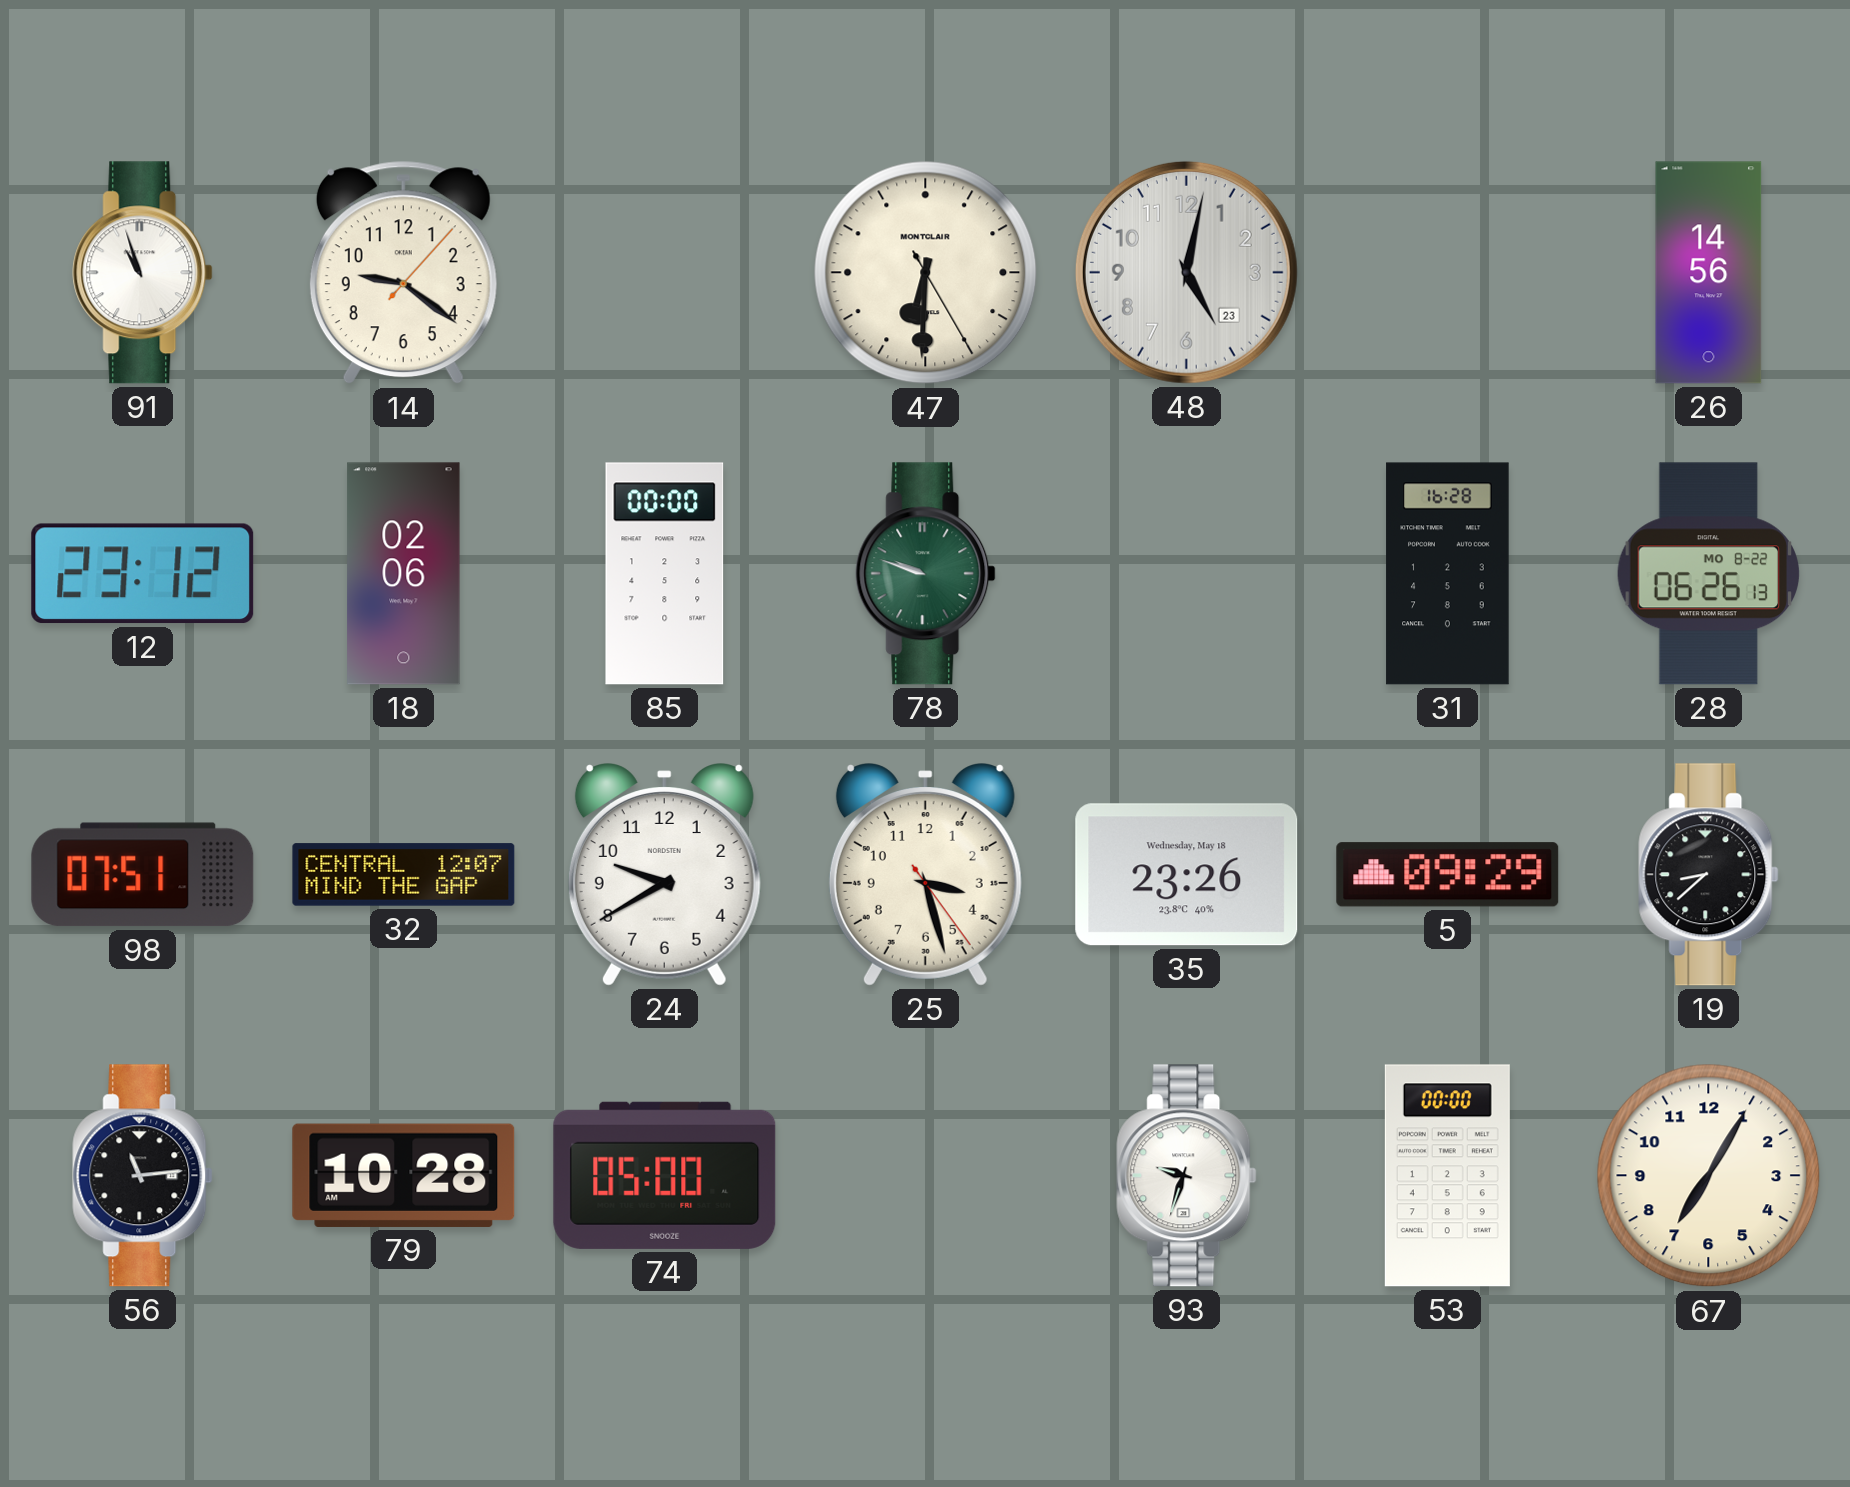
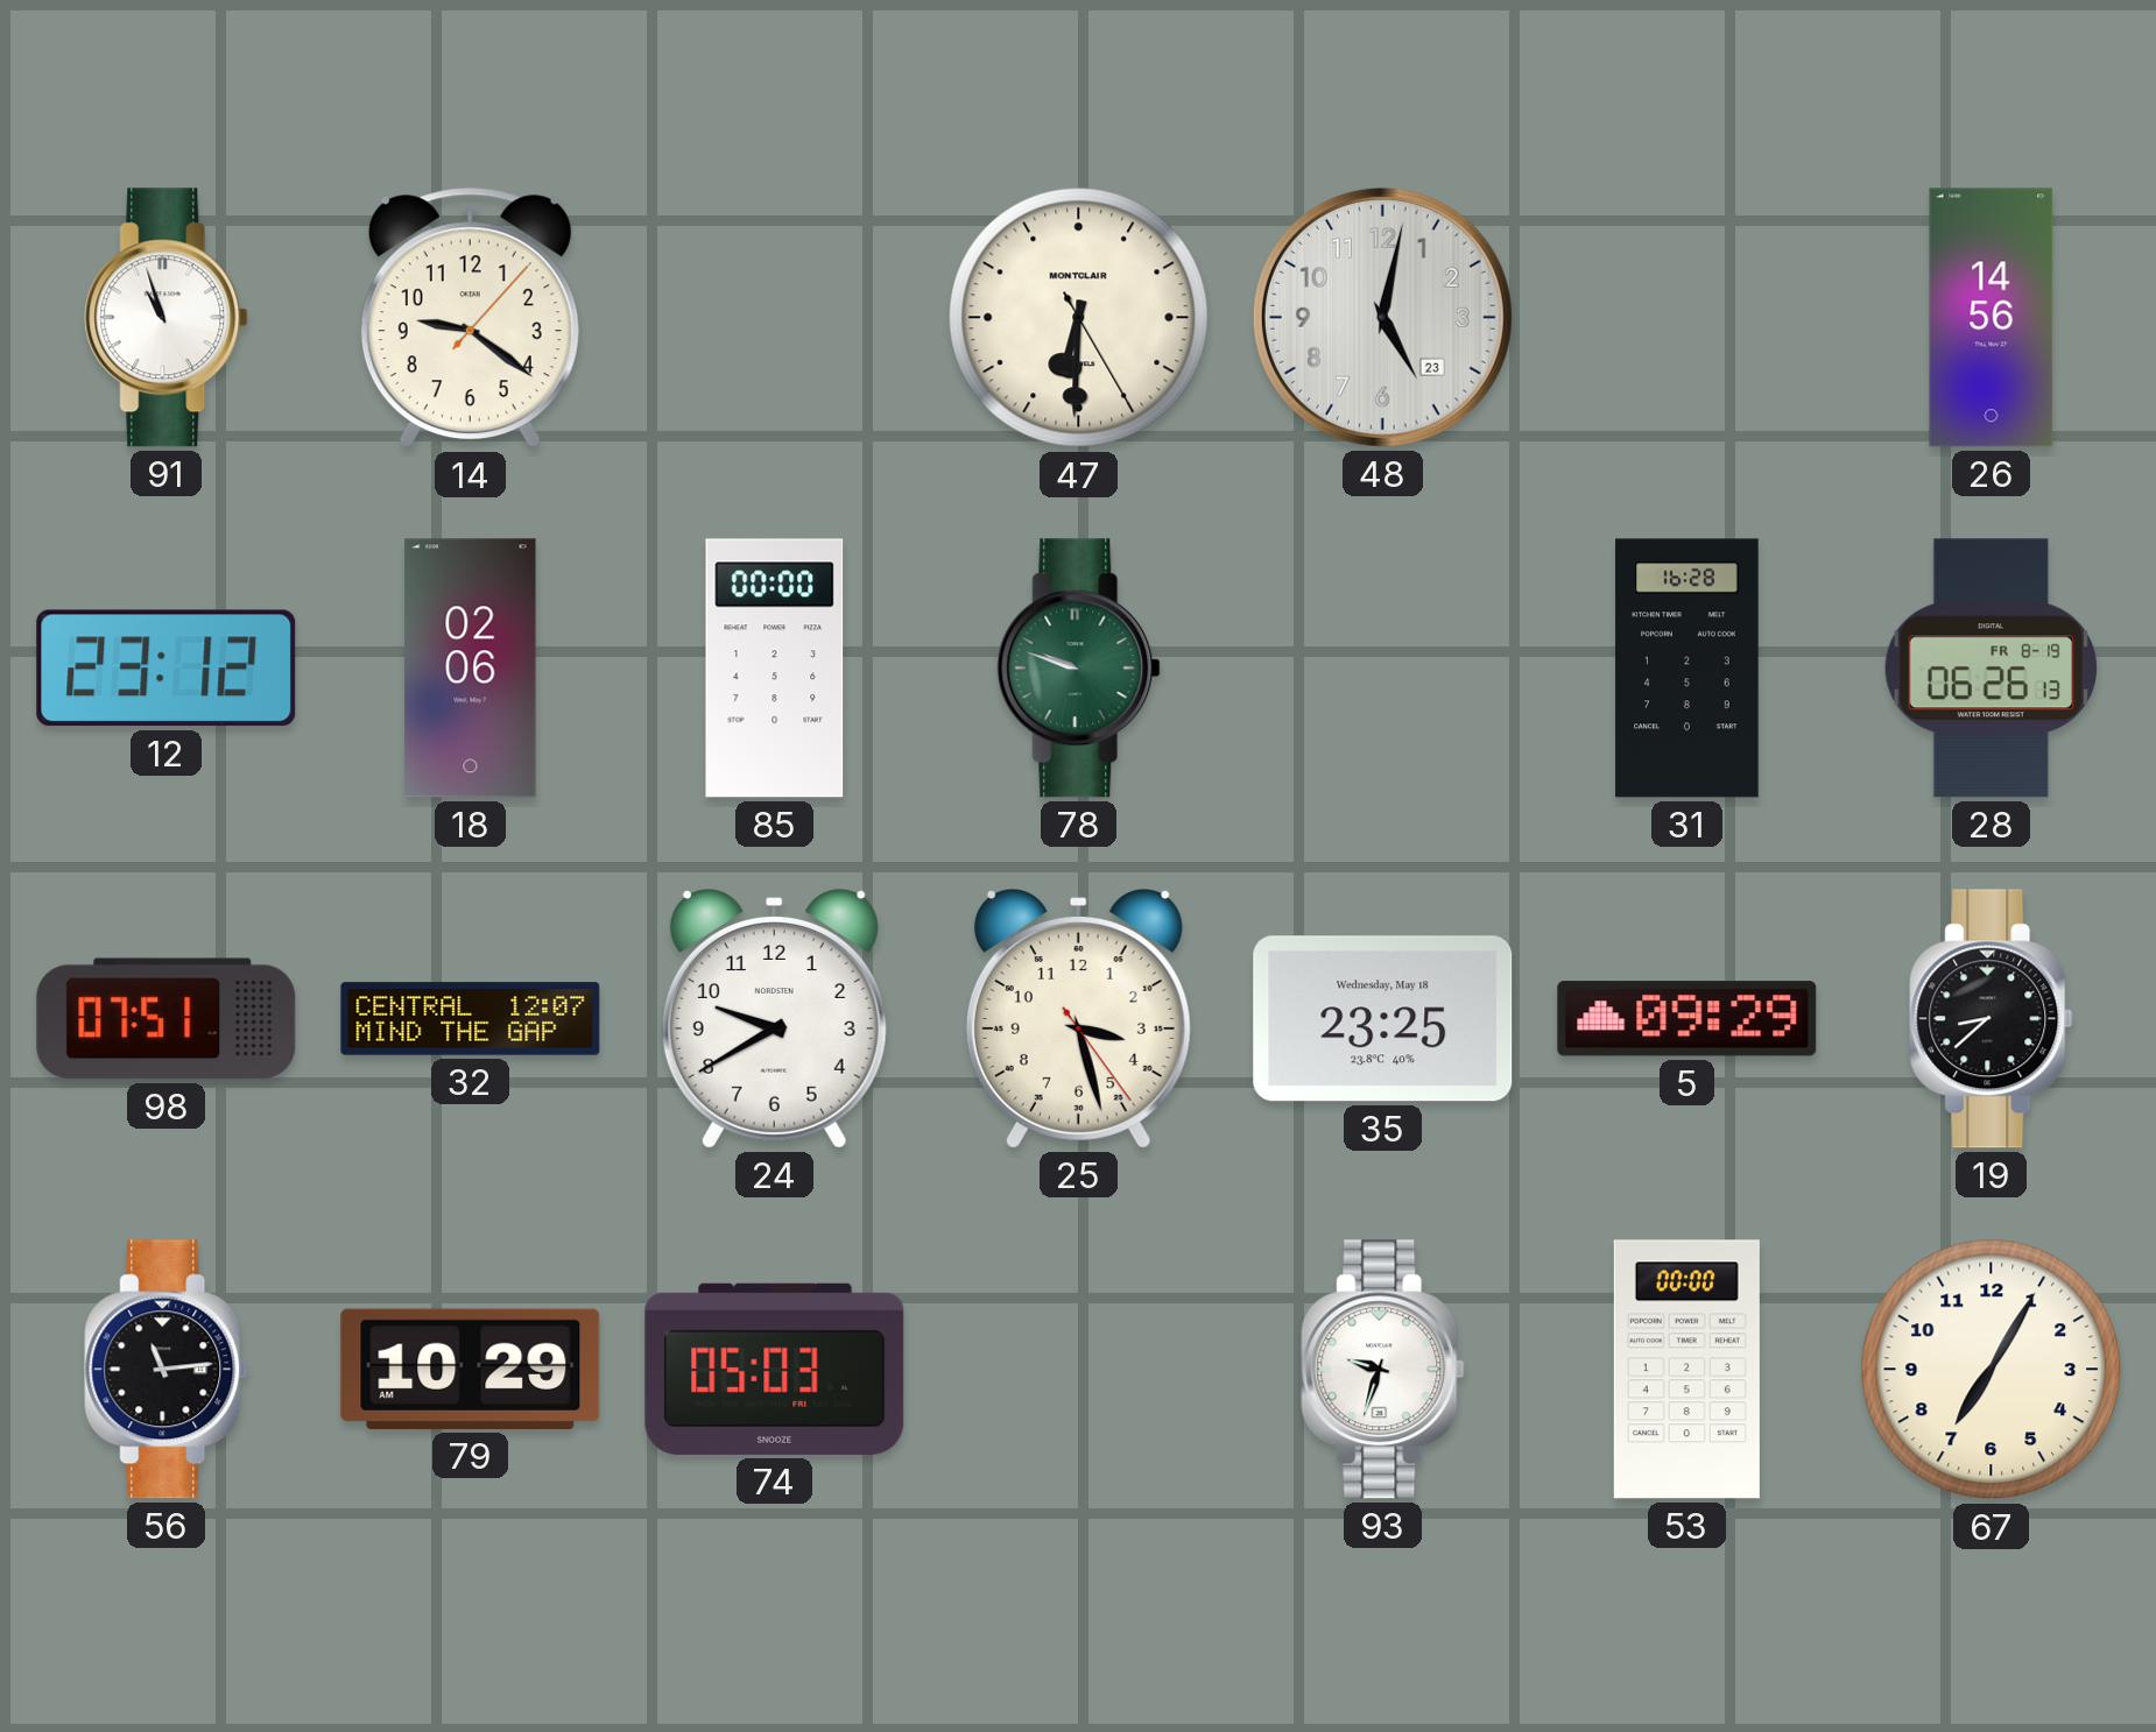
28 date: MO 8-22 -> FR 8-19
35: 23:26 -> 23:25
79: 10:28 -> 10:29
74: 05:00 -> 05:03
